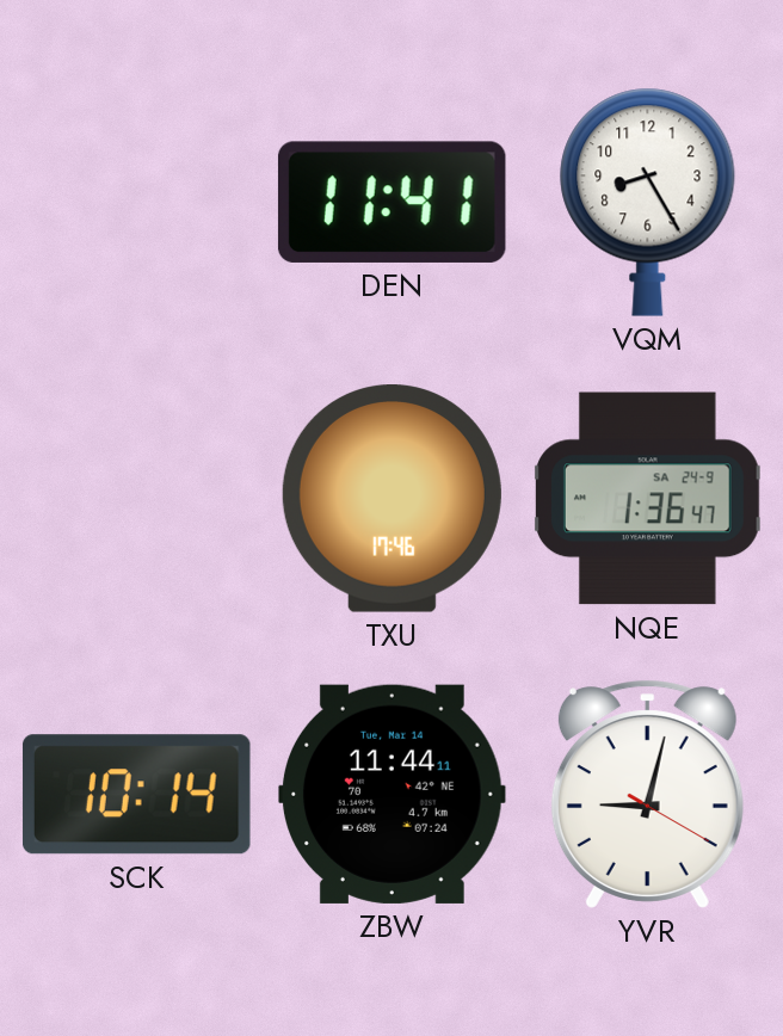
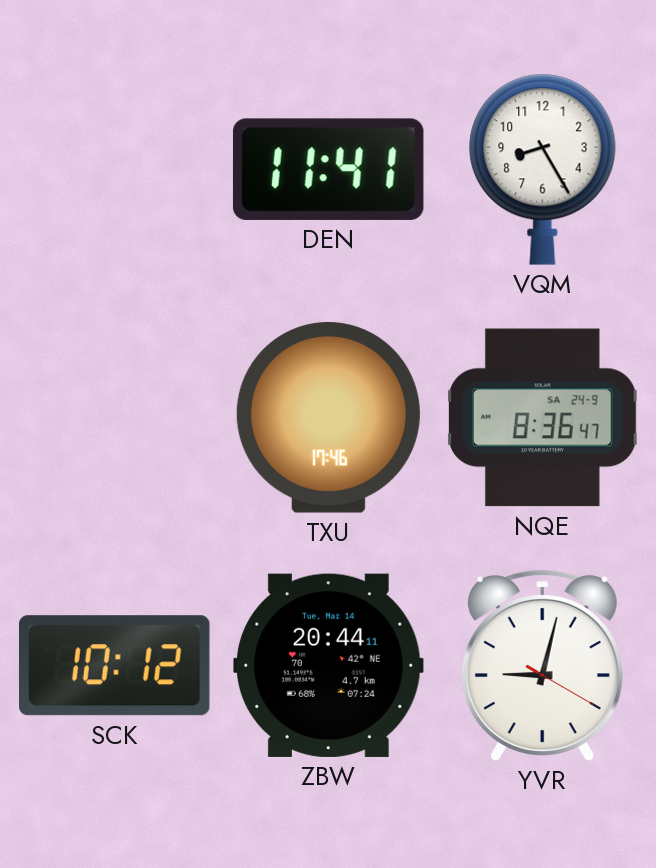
NQE: 1:36 -> 8:36
SCK: 10:14 -> 10:12
ZBW: 11:44 -> 20:44
